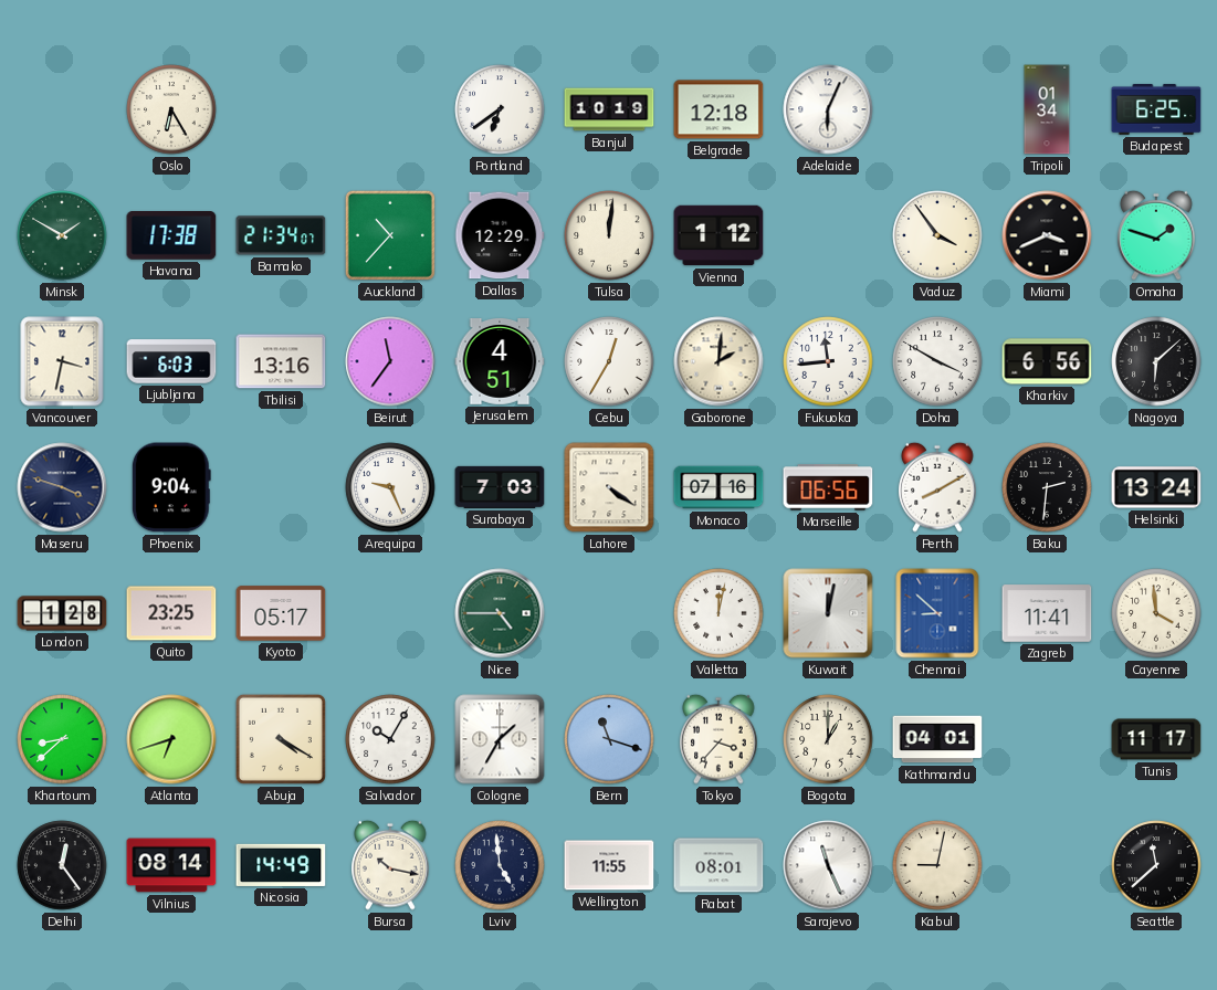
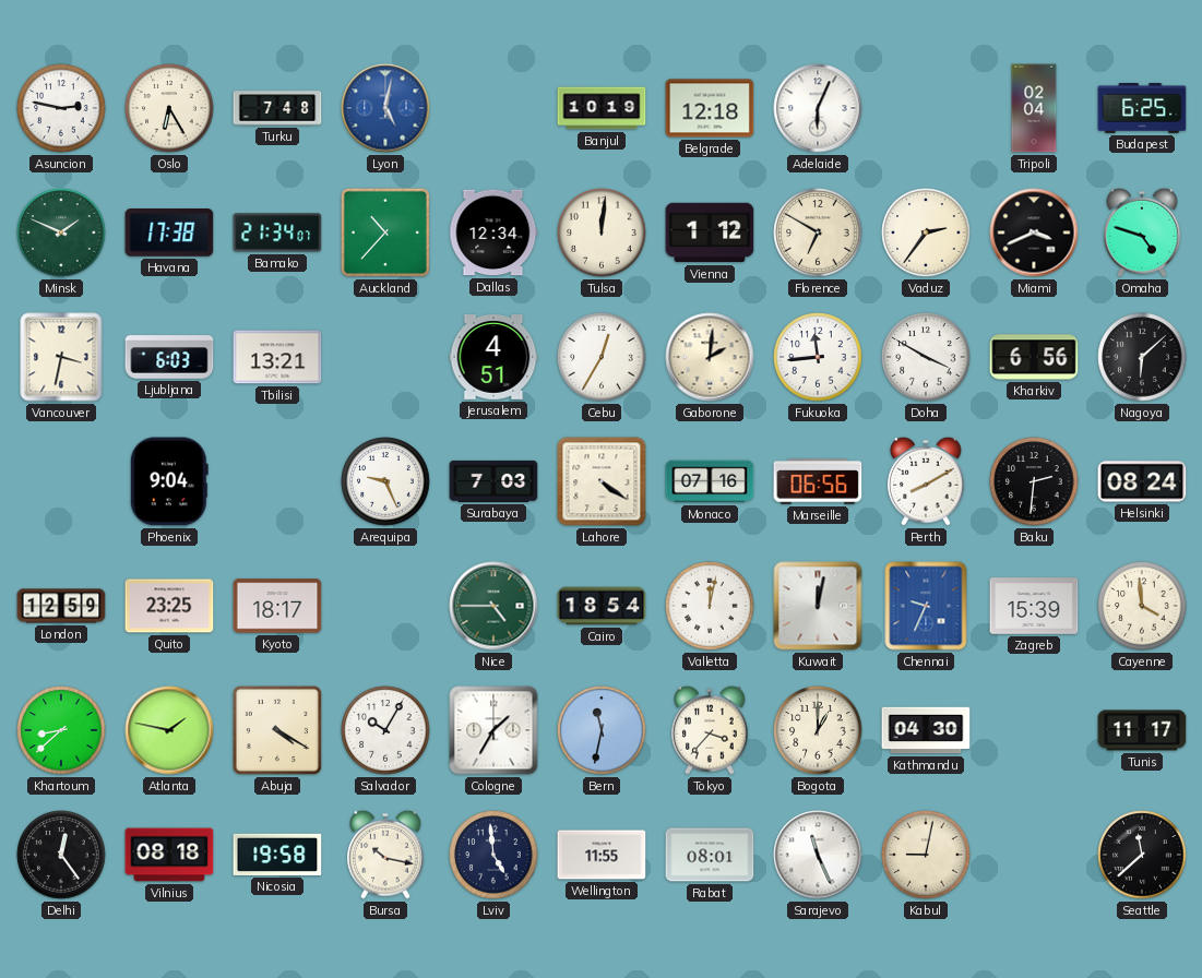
Asuncion: none -> 2:47
Turku: none -> 7:48
Lyon: none -> 5:02
Portland: 6:39 -> none
Tripoli: 01:34 -> 02:04
Minsk: 1:50 -> 1:49
Dallas: 12:29 -> 12:34
Florence: none -> 6:50
Vaduz: 3:54 -> 2:36
Omaha: 1:48 -> 4:48
Tbilisi: 13:16 -> 13:21
Beirut: 11:36 -> none
Maseru: 3:48 -> none
Helsinki: 13:24 -> 08:24
London: 1:28 -> 12:59
Kyoto: 05:17 -> 18:17
Cairo: none -> 18:54
Chennai: 8:52 -> 9:34
Zagreb: 11:41 -> 15:39
Atlanta: 6:42 -> 1:47
Bern: 11:18 -> 11:32
Kathmandu: 04:01 -> 04:30
Vilnius: 08:14 -> 08:18
Nicosia: 14:49 -> 19:58
